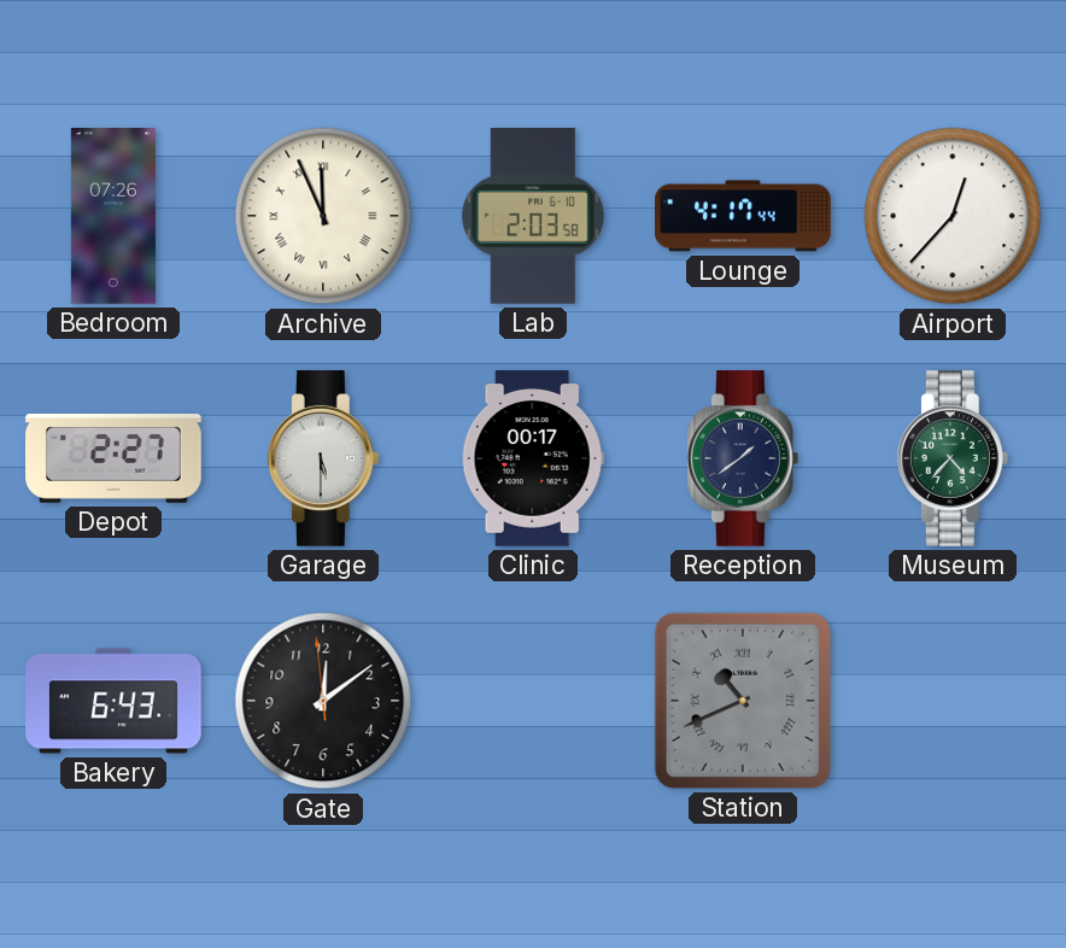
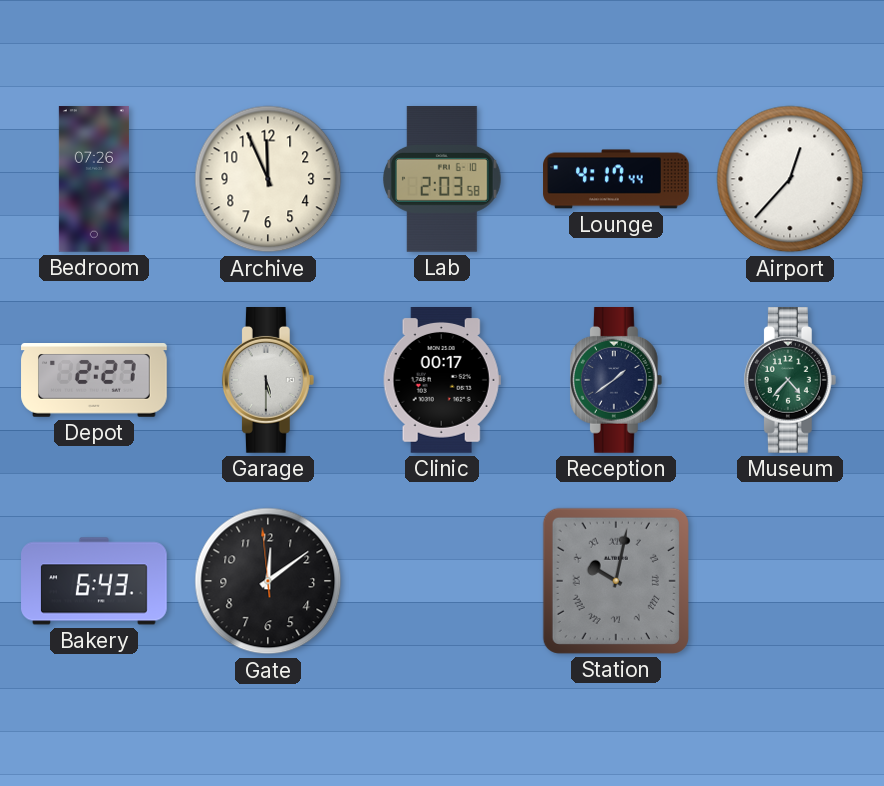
Archive numerals: Roman -> Arabic
Station: 10:41 -> 10:02
